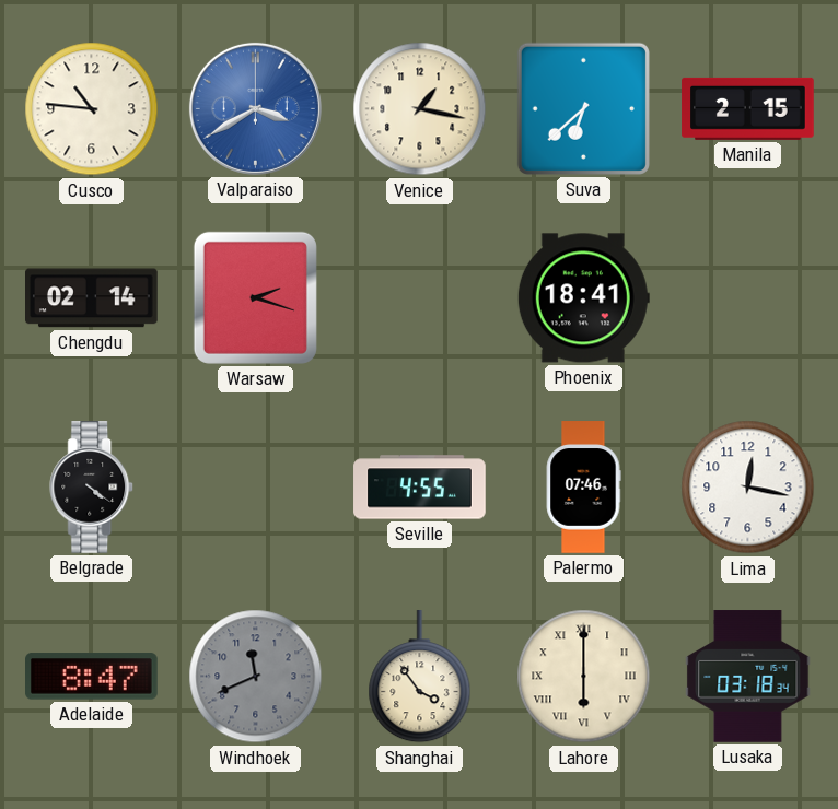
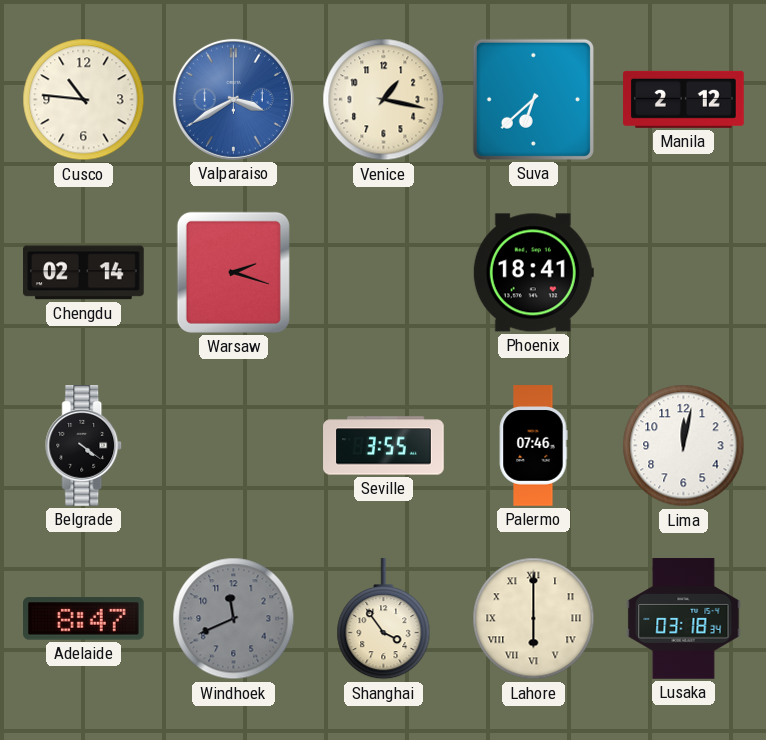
Manila: 2:15 -> 2:12
Seville: 4:55 -> 3:55
Lima: 12:17 -> 12:02
